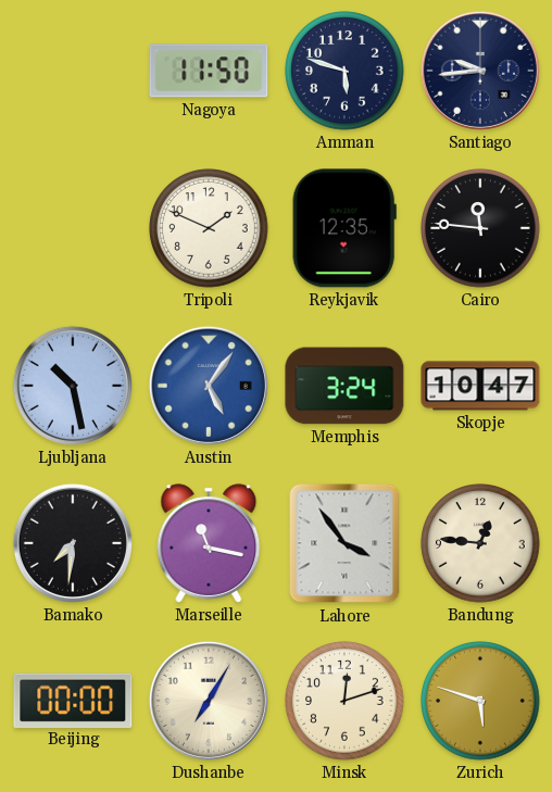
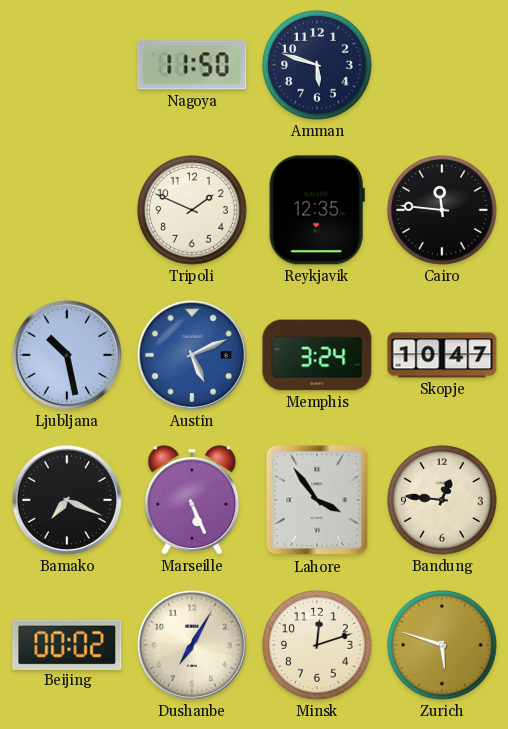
Santiago: 9:44 -> none
Austin: 5:06 -> 5:11
Bamako: 7:31 -> 7:19
Marseille: 11:17 -> 5:26
Beijing: 00:00 -> 00:02
